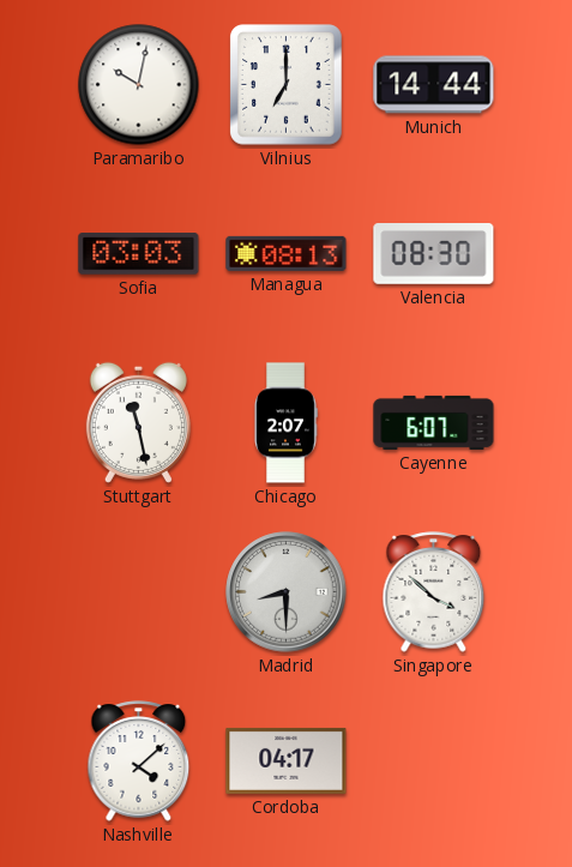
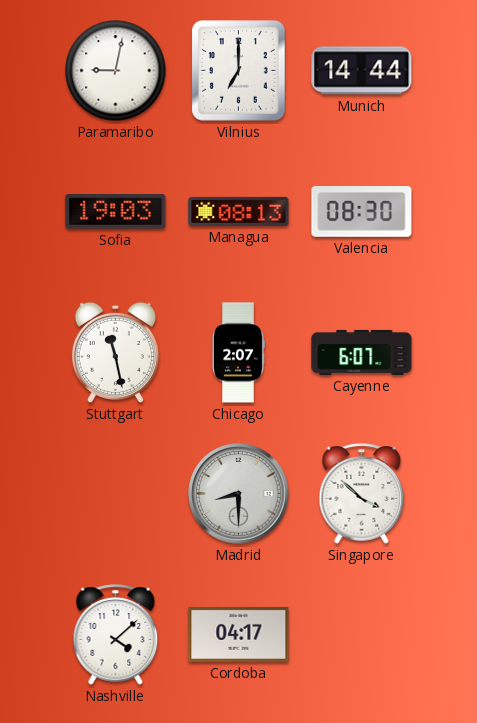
Paramaribo: 10:02 -> 9:02
Sofia: 03:03 -> 19:03
